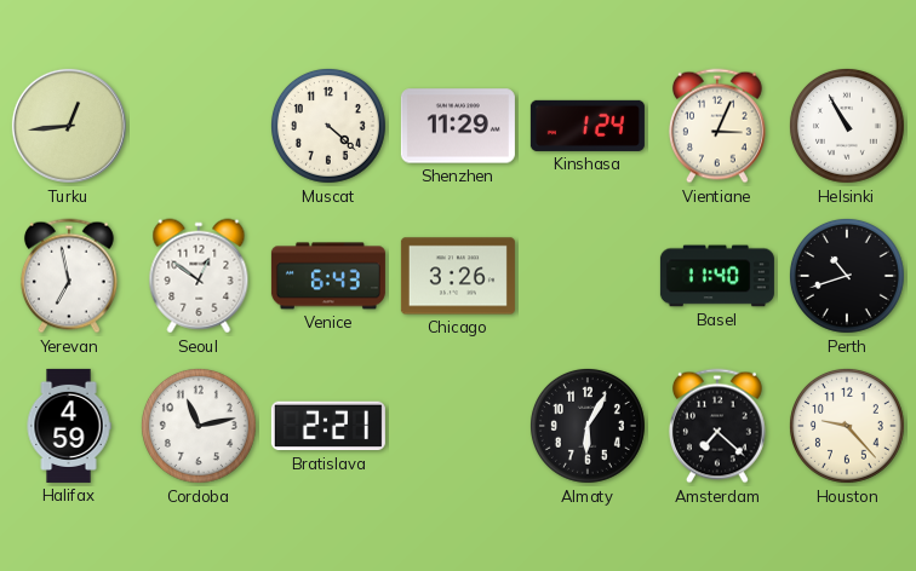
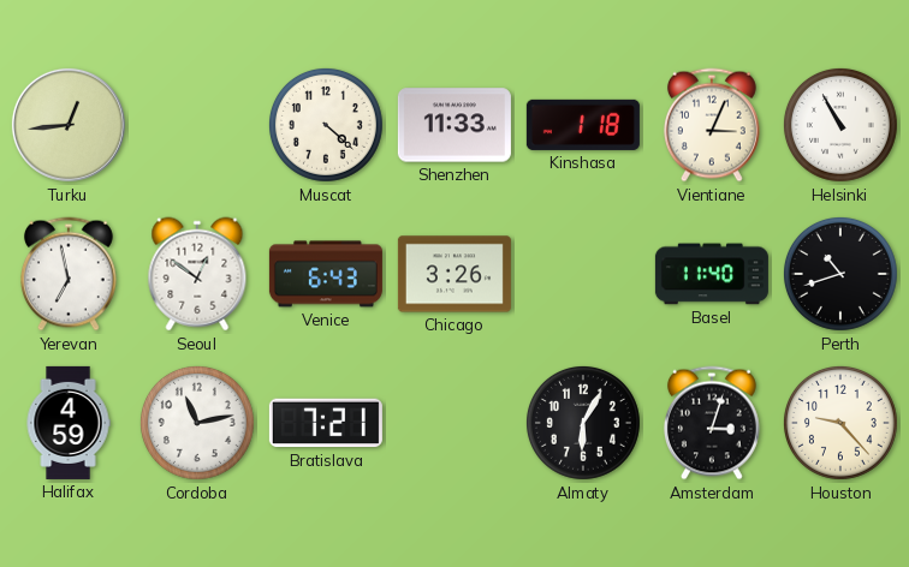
Shenzhen: 11:29 -> 11:33
Kinshasa: 1:24 -> 1:18
Bratislava: 2:21 -> 7:21
Amsterdam: 7:22 -> 3:03
